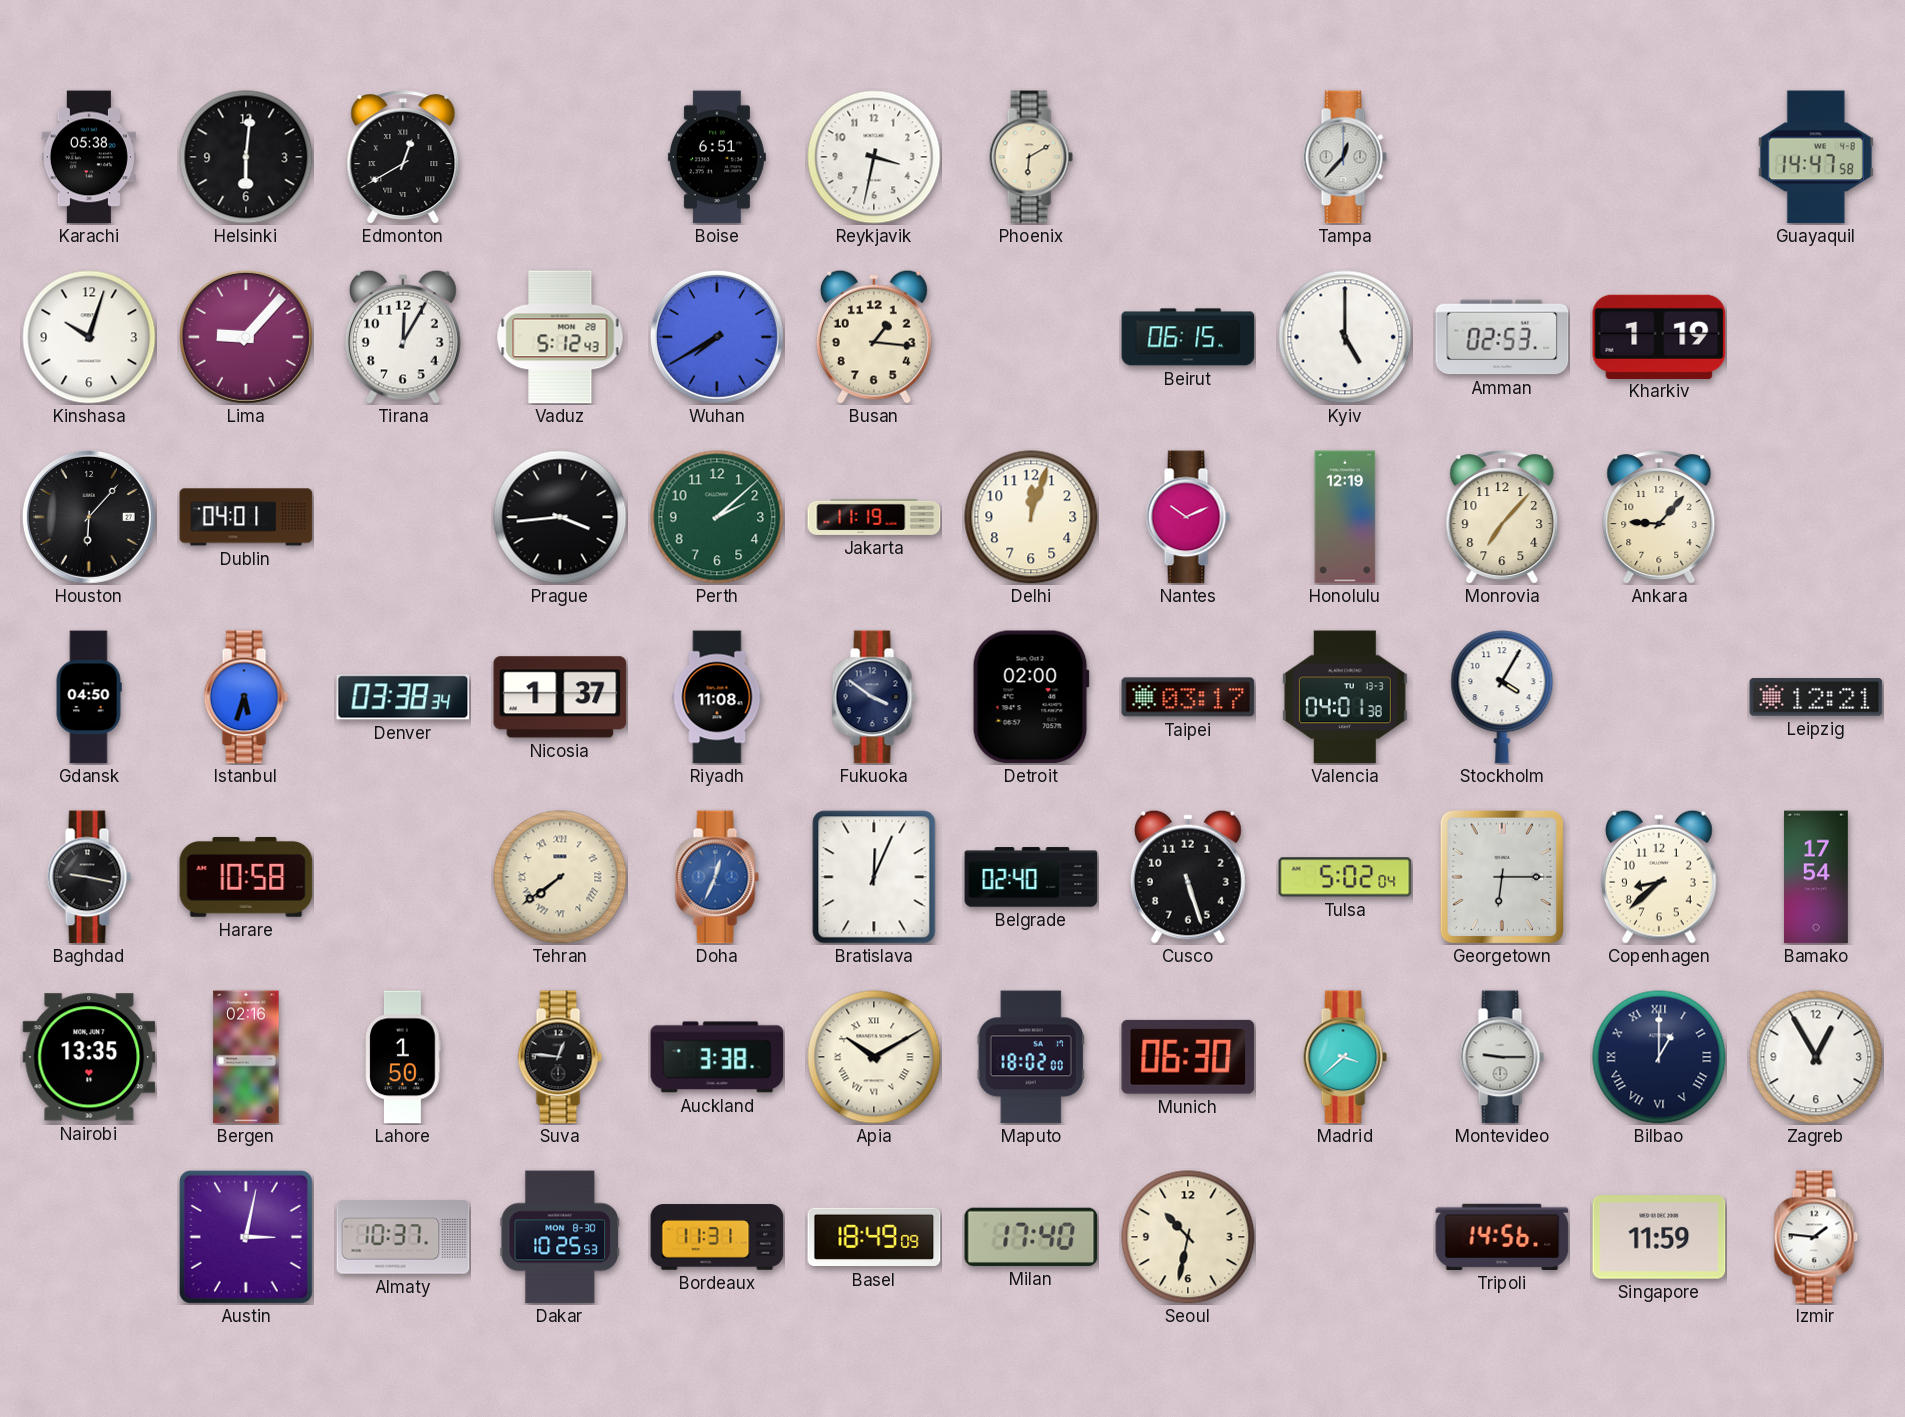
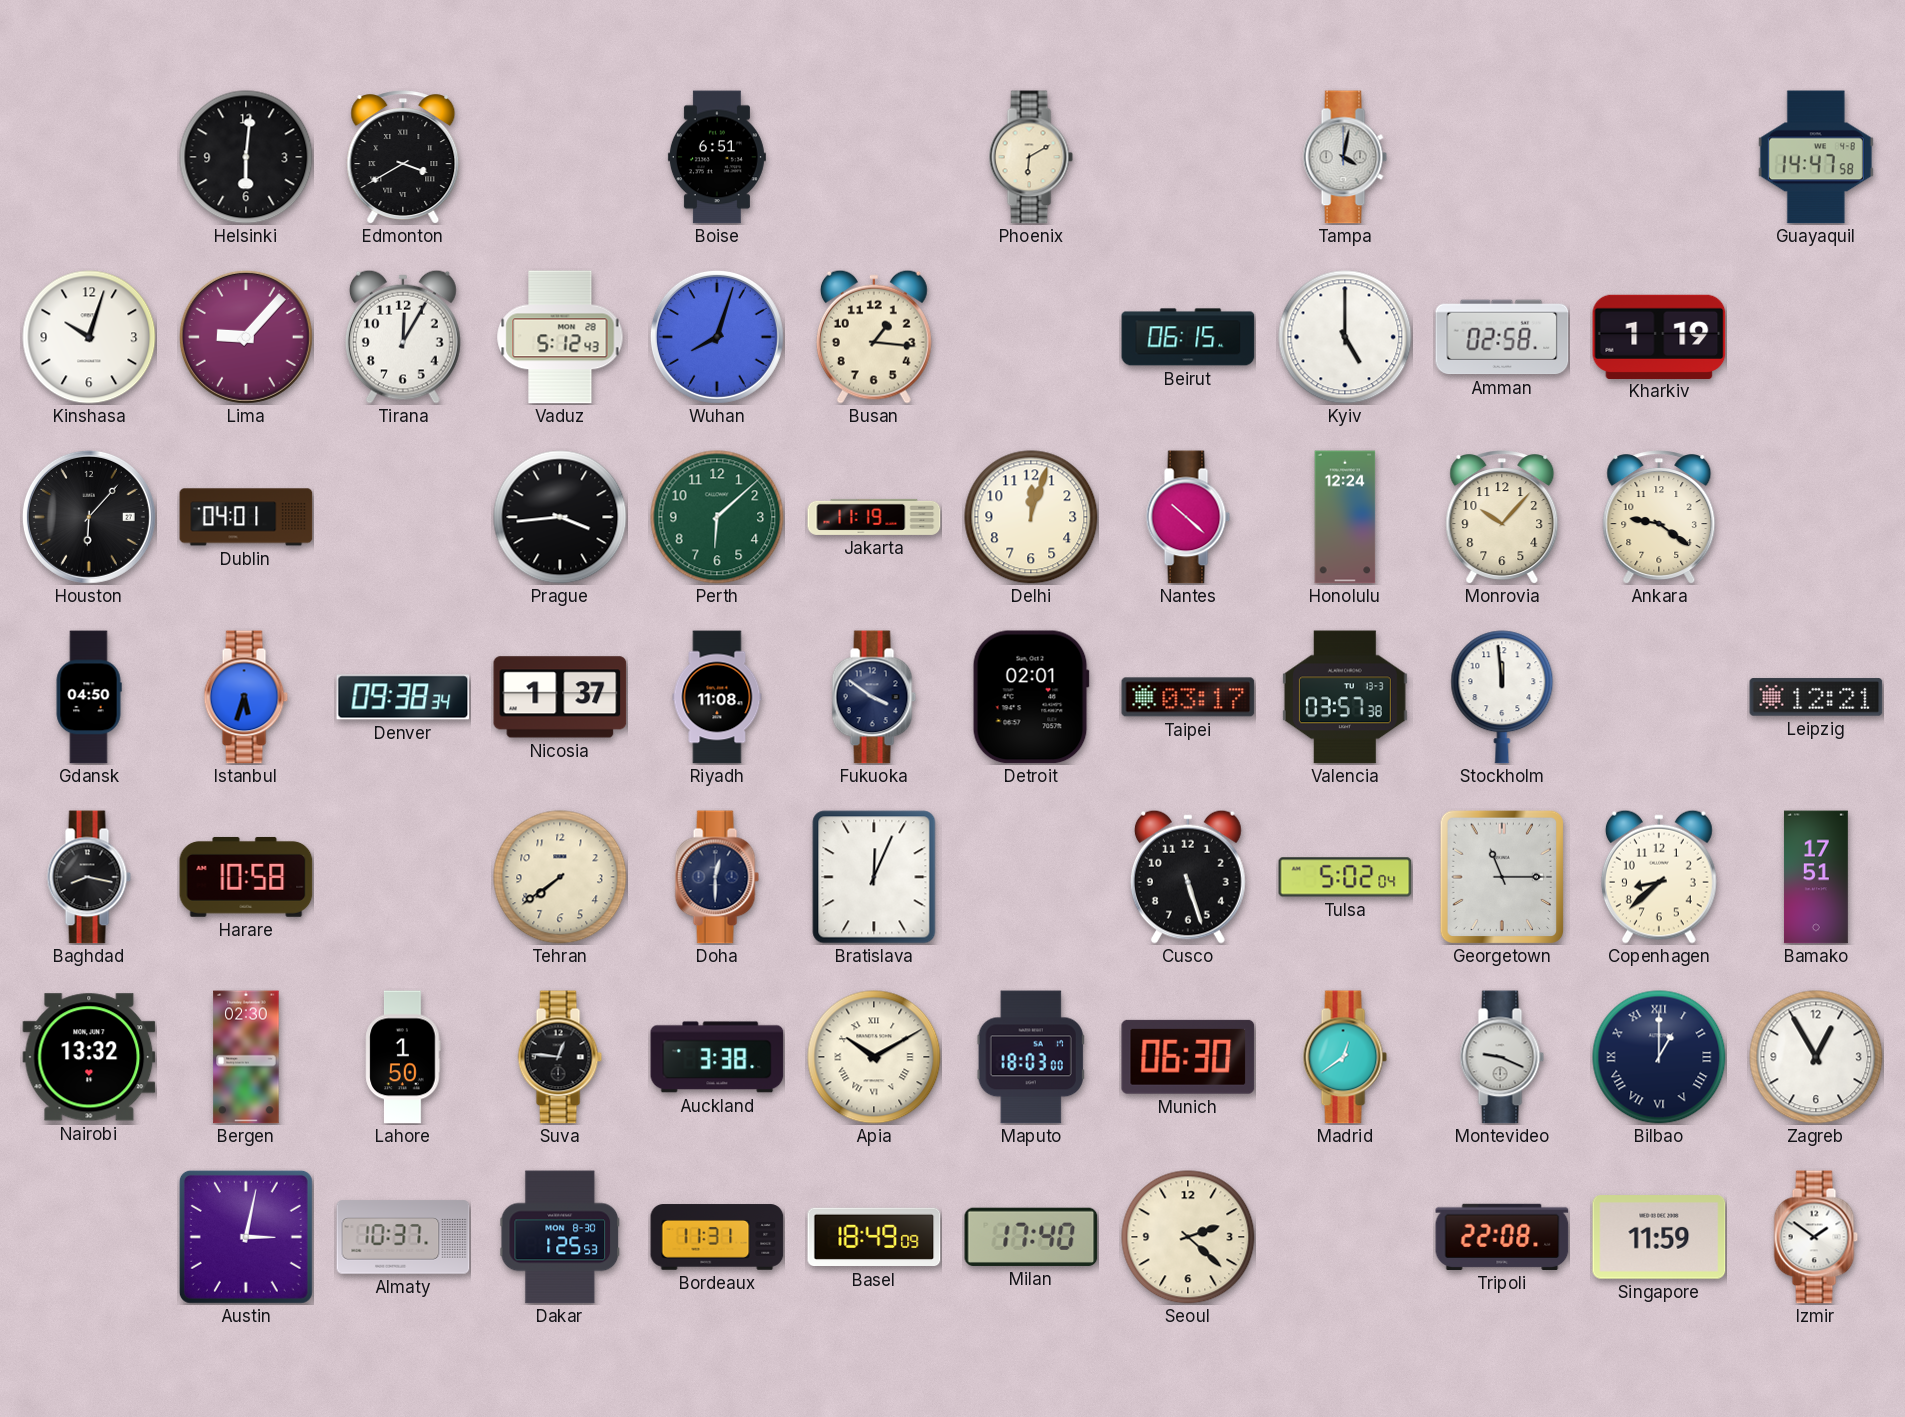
Karachi: 05:38 -> none
Edmonton: 12:40 -> 3:40
Reykjavik: 3:32 -> none
Tampa: 12:37 -> 4:02
Wuhan: 7:40 -> 8:03
Amman: 02:53 -> 02:58
Perth: 2:08 -> 6:08
Nantes: 10:11 -> 10:22
Honolulu: 12:19 -> 12:24
Monrovia: 7:07 -> 10:07
Ankara: 9:07 -> 9:21
Denver: 03:38 -> 09:38
Detroit: 02:00 -> 02:01
Valencia: 04:01 -> 03:57
Stockholm: 4:05 -> 11:59
Baghdad: 9:17 -> 8:17
Tehran numerals: Roman -> Arabic
Doha: 12:34 -> 12:30
Doha dial: blue -> navy
Belgrade: 02:40 -> none
Georgetown: 6:15 -> 11:15
Bamako: 17:54 -> 17:51
Nairobi: 13:35 -> 13:32
Bergen: 02:16 -> 02:30
Maputo: 18:02 -> 18:03
Madrid: 3:38 -> 12:39
Montevideo: 9:15 -> 9:19
Dakar: 10:25 -> 1:25
Seoul: 10:32 -> 2:22
Tripoli: 14:56 -> 22:08
Izmir: 1:46 -> 1:51
